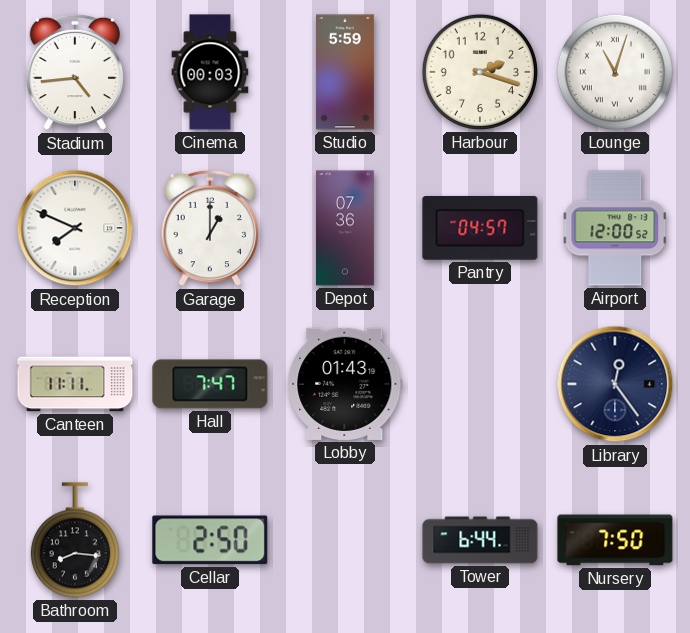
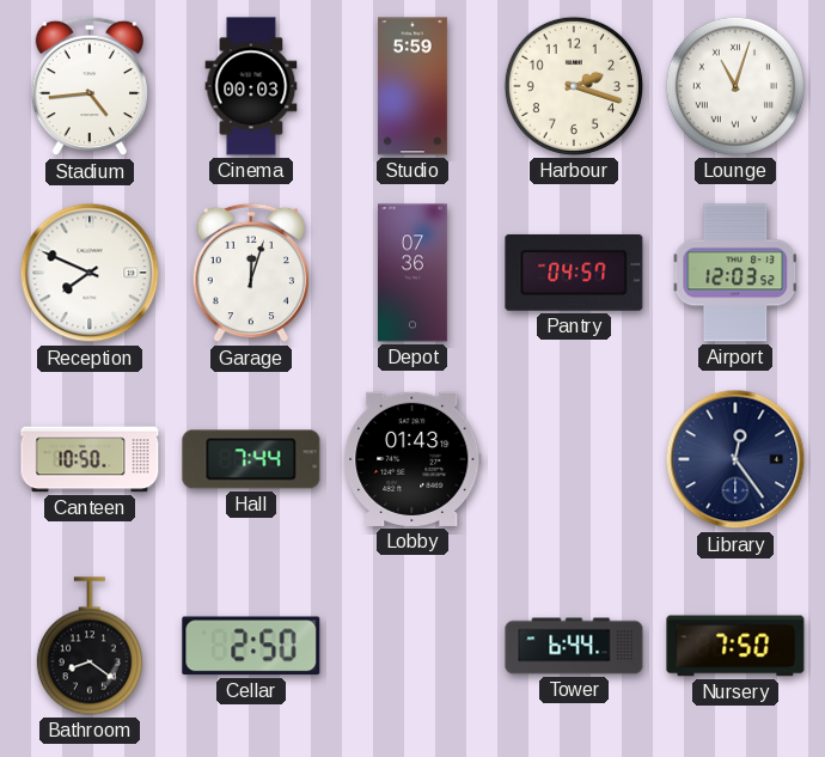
Garage: 1:00 -> 12:03
Airport: 12:00 -> 12:03
Canteen: 11:11 -> 10:50
Hall: 7:47 -> 7:44
Bathroom: 8:16 -> 8:21
